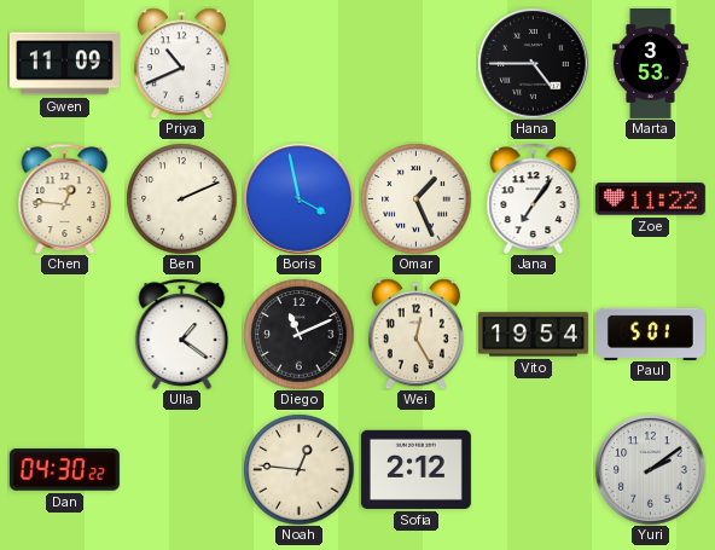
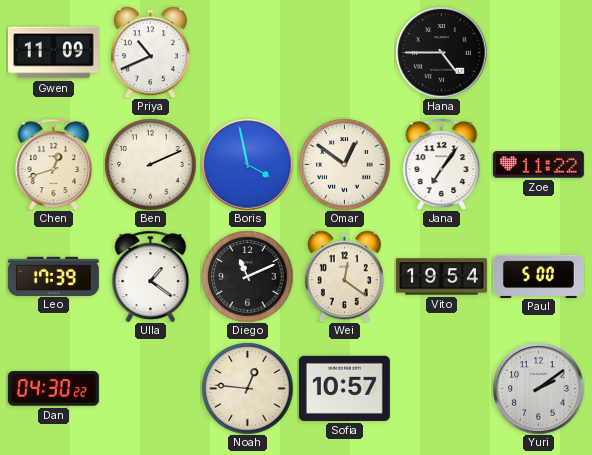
Marta: 3:53 -> none
Chen: 12:46 -> 12:42
Omar: 1:26 -> 12:51
Leo: none -> 17:39
Wei: 12:25 -> 12:21
Paul: 5:01 -> 5:00
Sofia: 2:12 -> 10:57
